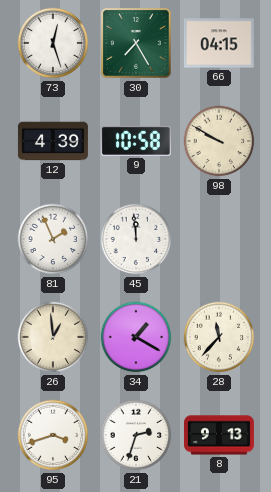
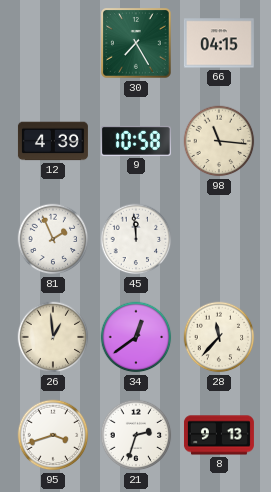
73: 12:27 -> none
98: 9:50 -> 11:16
34: 1:20 -> 12:39
